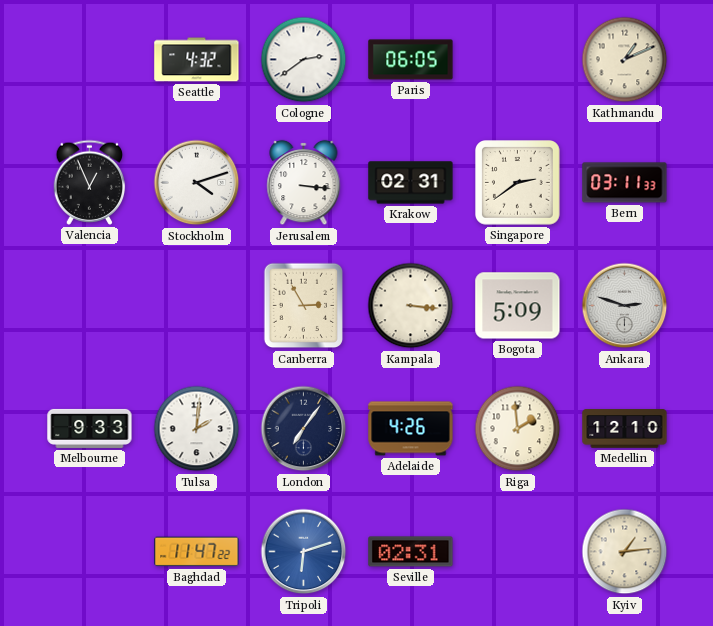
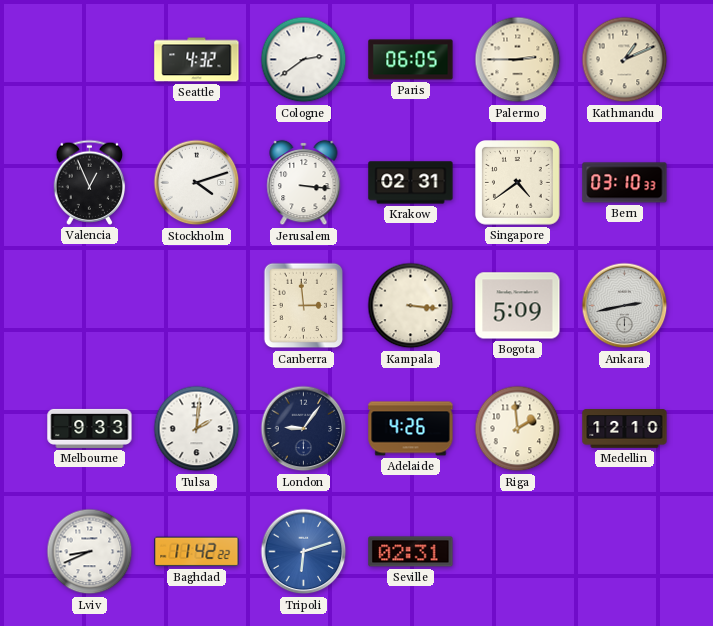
Palermo: none -> 2:45
Singapore: 2:39 -> 4:39
Bern: 03:11 -> 03:10
Canberra: 2:55 -> 2:59
Ankara: 2:48 -> 2:43
London: 7:06 -> 9:06
Lviv: none -> 8:41
Baghdad: 11:47 -> 11:42
Kyiv: 1:14 -> none
